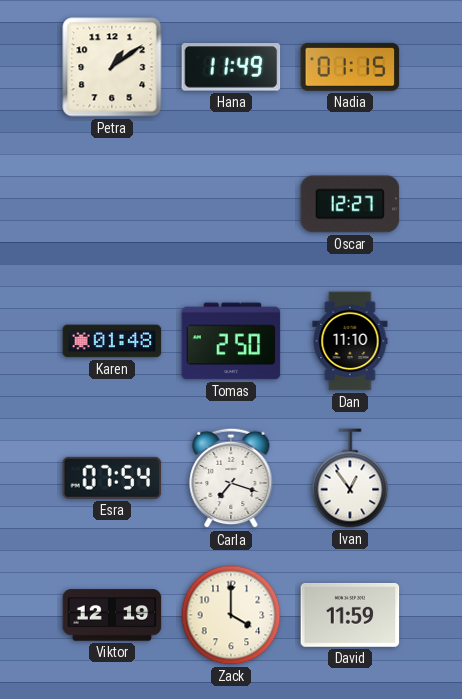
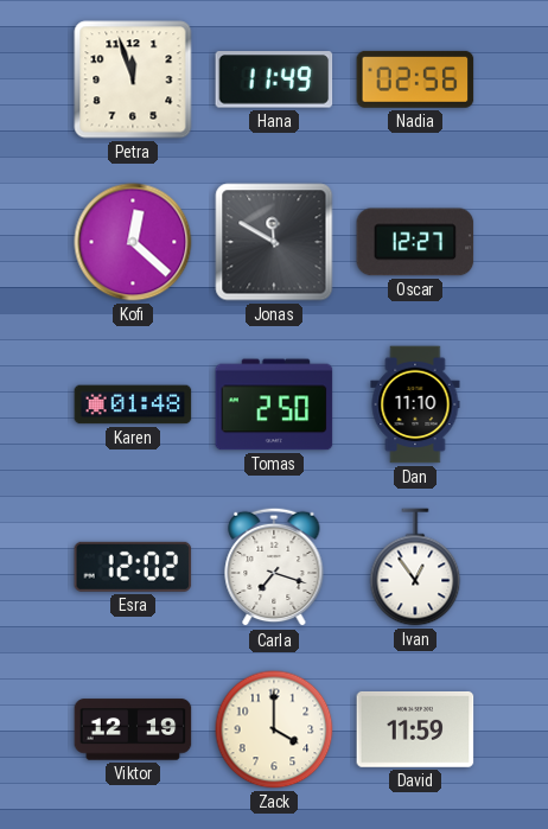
Petra: 1:09 -> 11:57
Nadia: 01:15 -> 02:56
Kofi: none -> 12:22
Jonas: none -> 11:50
Esra: 07:54 -> 12:02
